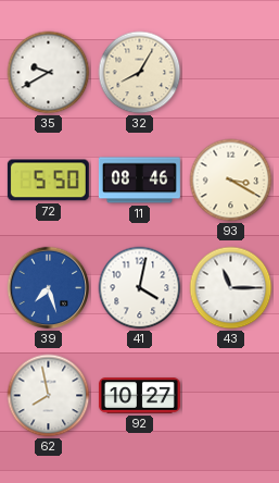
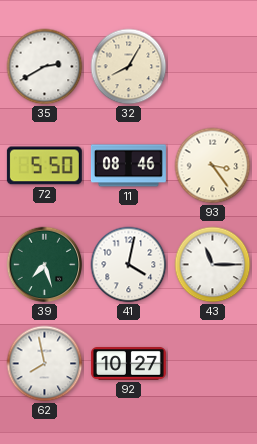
35: 9:40 -> 2:40
93: 3:20 -> 3:24
39 dial: blue -> green
